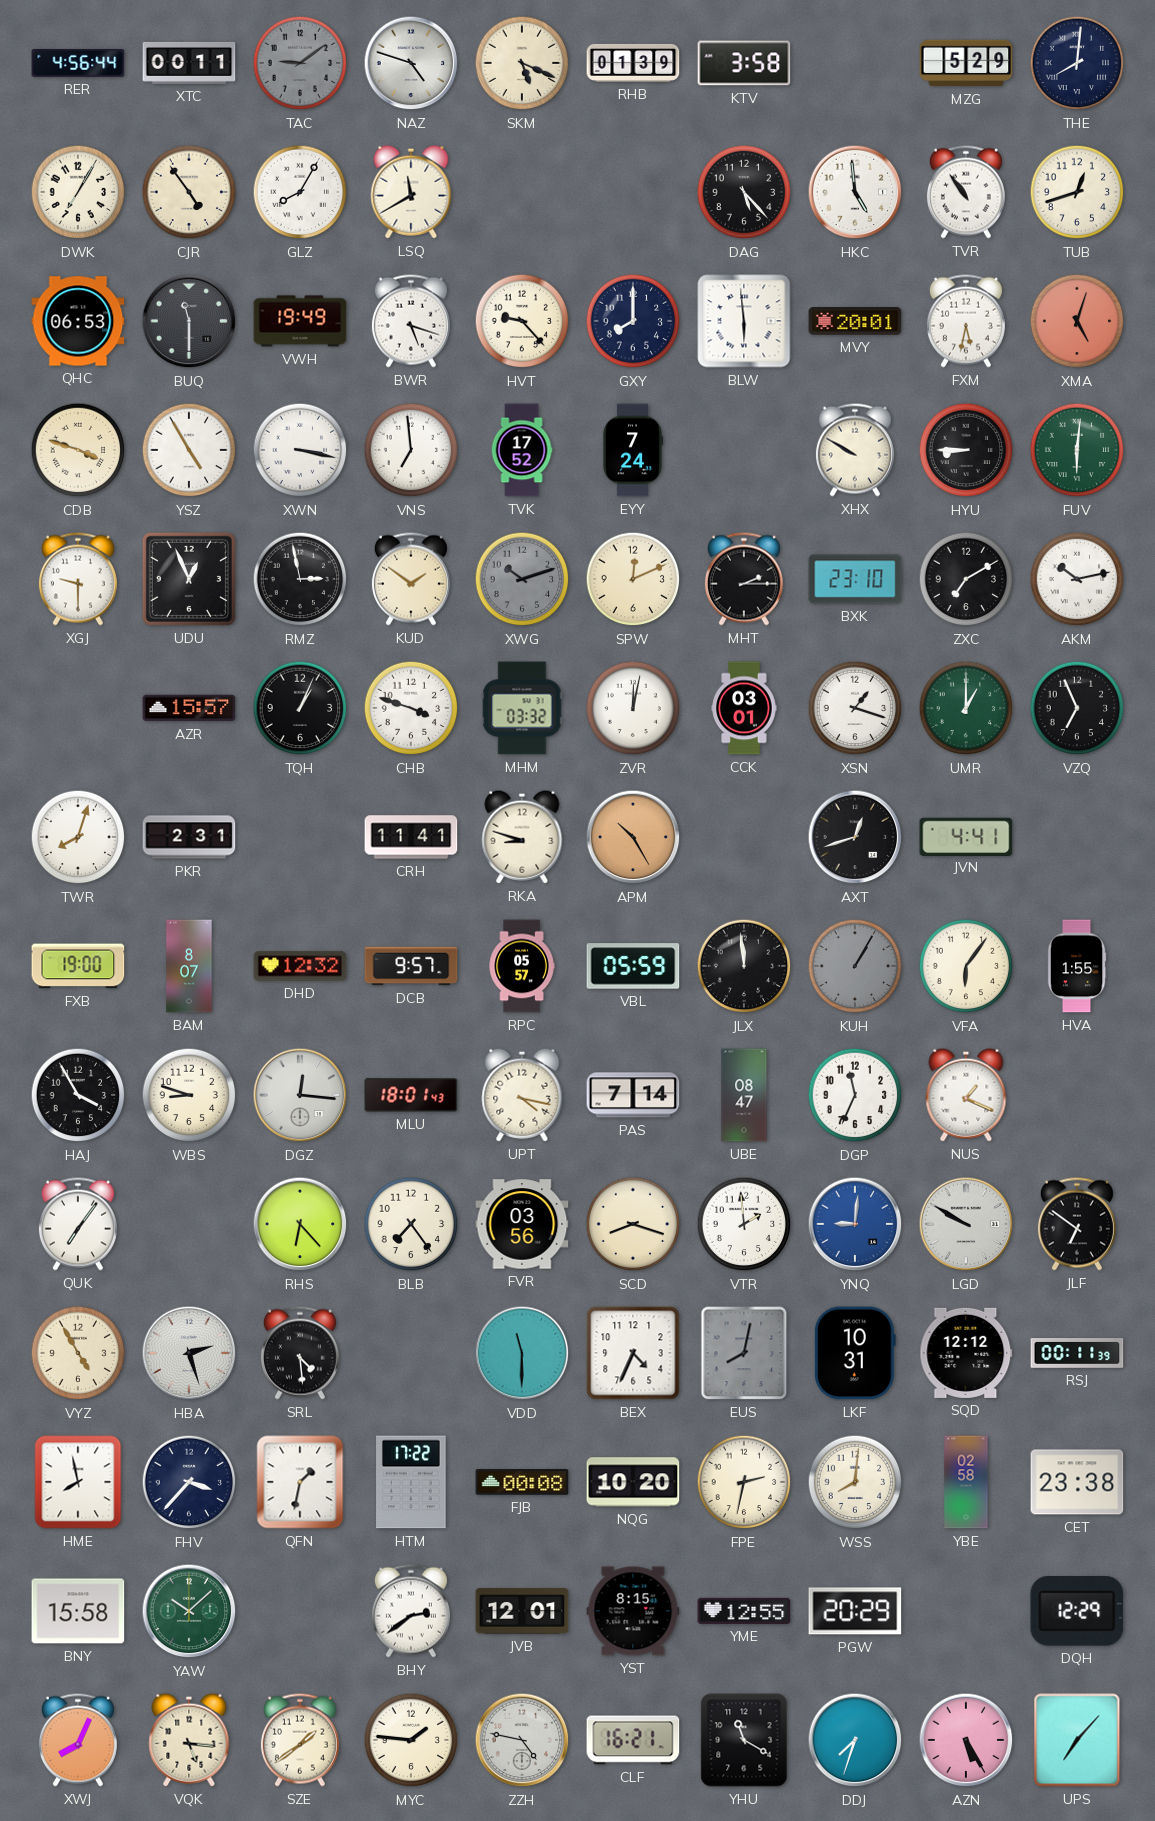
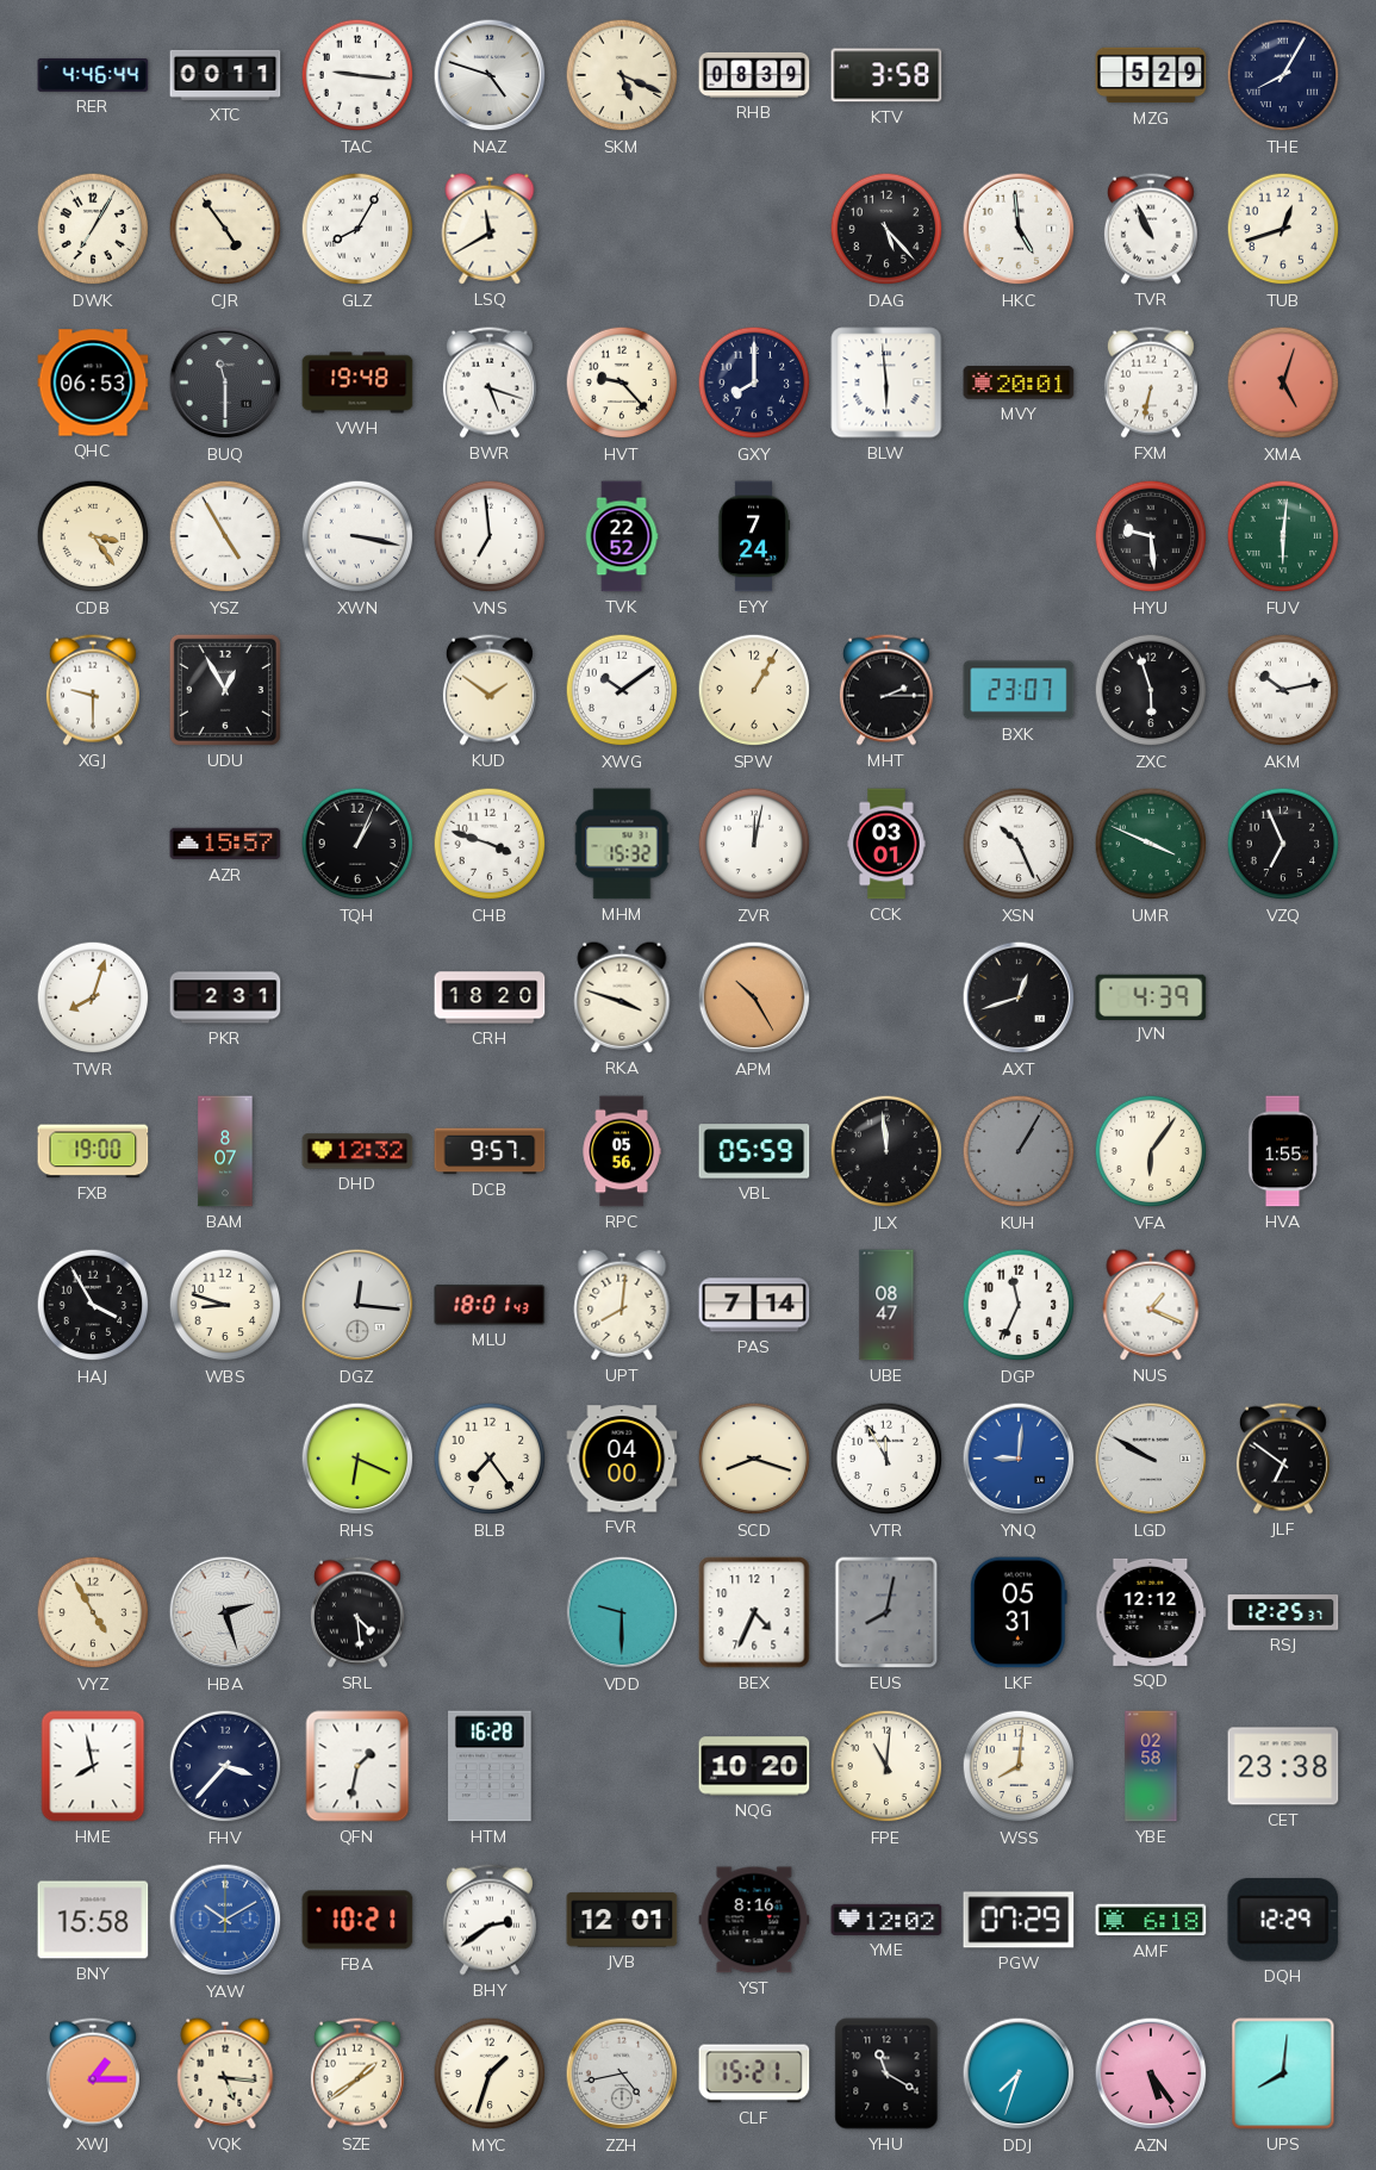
RER: 4:56 -> 4:46
TAC: 9:09 -> 9:16
TAC dial: grey -> white
RHB: 01:39 -> 08:39
THE: 8:01 -> 8:05
TVR: 10:54 -> 10:56
VWH: 19:49 -> 19:48
FXM: 5:32 -> 6:32
CDB: 3:48 -> 3:24
TVK: 17:52 -> 22:52
XHX: 9:50 -> none
HYU: 8:45 -> 9:29
UDU: 12:56 -> 12:55
RMZ: 2:58 -> none
XWG: 10:12 -> 10:09
XWG dial: grey -> white
SPW: 12:11 -> 1:05
BXK: 23:10 -> 23:07
ZXC: 7:10 -> 5:57
MHM: 03:32 -> 15:32
XSN: 1:18 -> 10:26
UMR: 1:00 -> 3:49
CRH: 11:41 -> 18:20
RKA: 8:48 -> 3:48
JVN: 4:41 -> 4:39
RPC: 05:57 -> 05:56
UPT: 4:17 -> 8:01
QUK: 7:06 -> none
RHS: 6:23 -> 6:19
FVR: 03:56 -> 04:00
VTR: 1:59 -> 11:55
VDD: 11:30 -> 9:30
LKF: 10:31 -> 05:31
RSJ: 00:11 -> 12:25
HTM: 17:22 -> 16:28
FJB: 00:08 -> none
FPE: 2:32 -> 11:01
YAW: 10:08 -> 10:10
YAW dial: green -> blue
FBA: none -> 10:21
YST: 8:15 -> 8:16
YME: 12:55 -> 12:02
PGW: 20:29 -> 07:29
AMF: none -> 6:18
XWJ: 8:04 -> 1:15
MYC: 1:46 -> 1:33
ZZH: 4:47 -> 4:43
CLF: 16:21 -> 15:21
AZN: 5:25 -> 5:24
UPS: 7:07 -> 8:01
